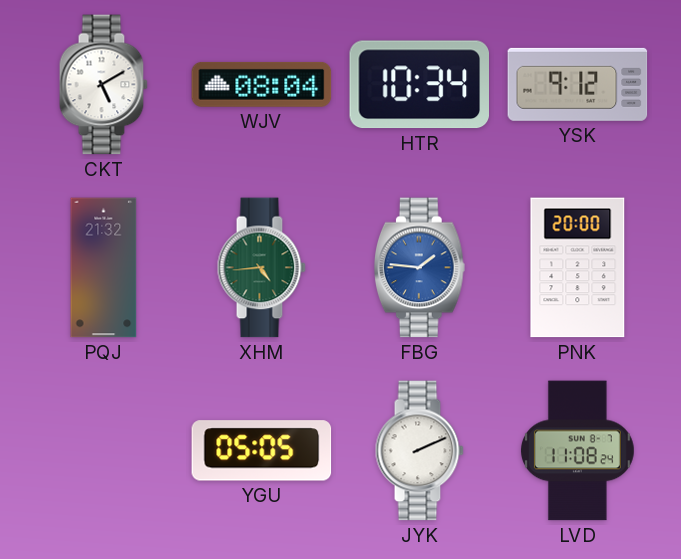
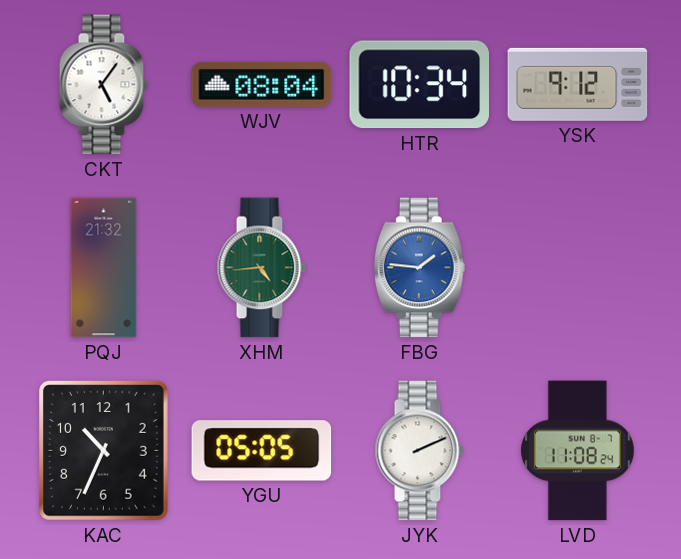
CKT: 5:10 -> 5:06
PNK: 20:00 -> none
KAC: none -> 10:34
